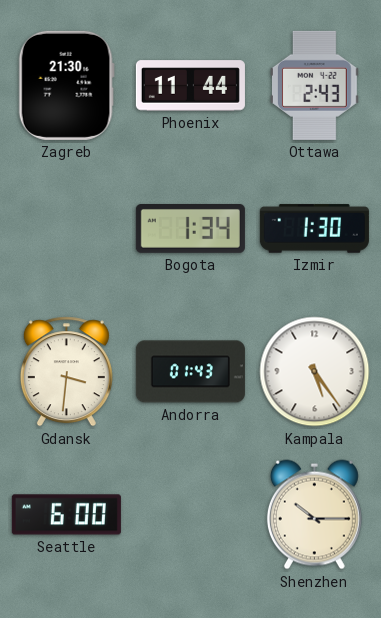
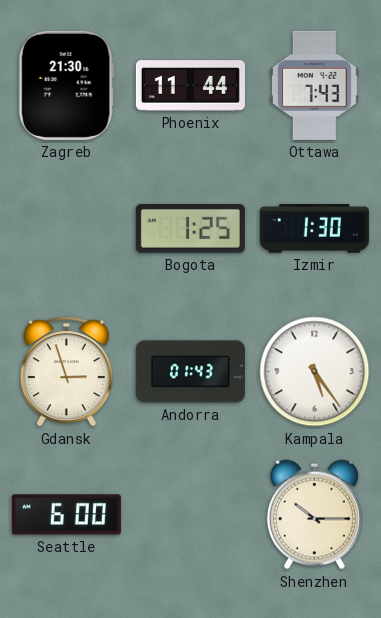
Ottawa: 2:43 -> 7:43
Bogota: 1:34 -> 1:25
Gdansk: 3:31 -> 2:57
